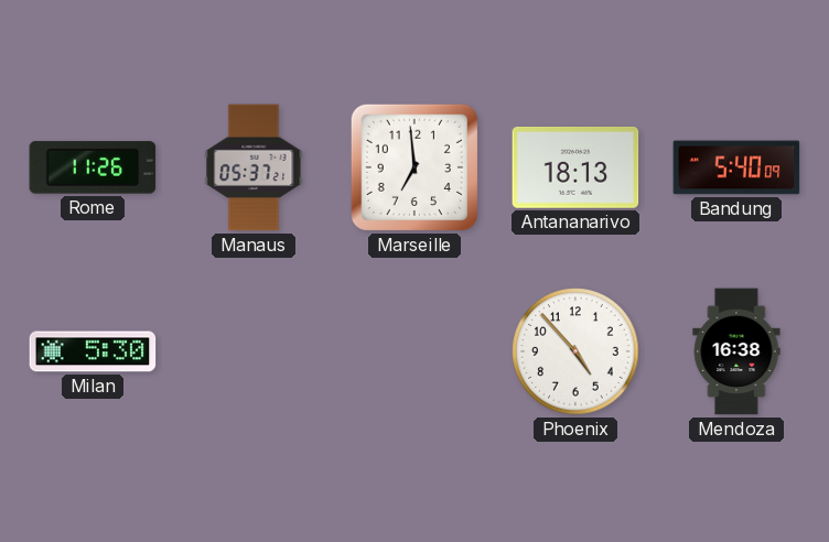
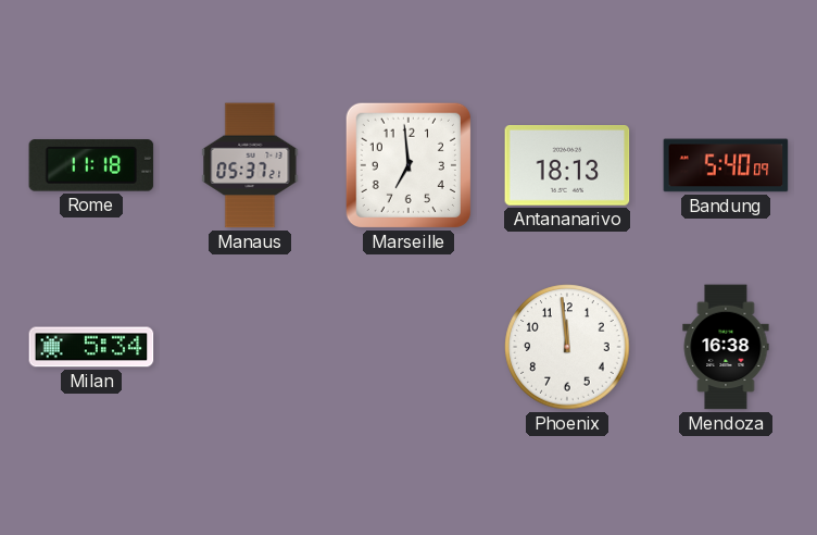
Rome: 11:26 -> 11:18
Milan: 5:30 -> 5:34
Phoenix: 4:53 -> 11:59
